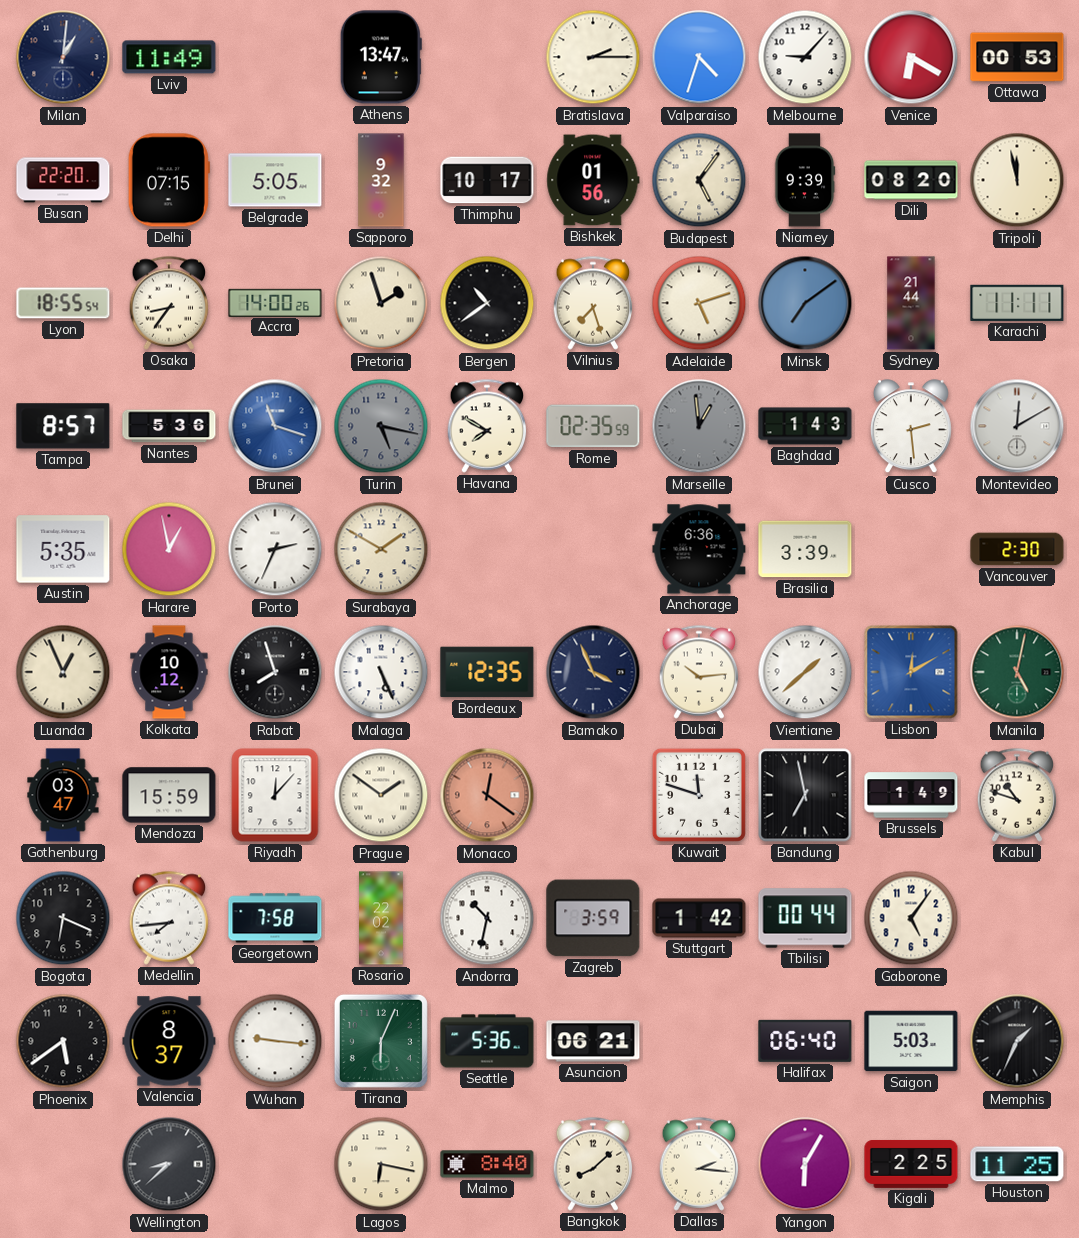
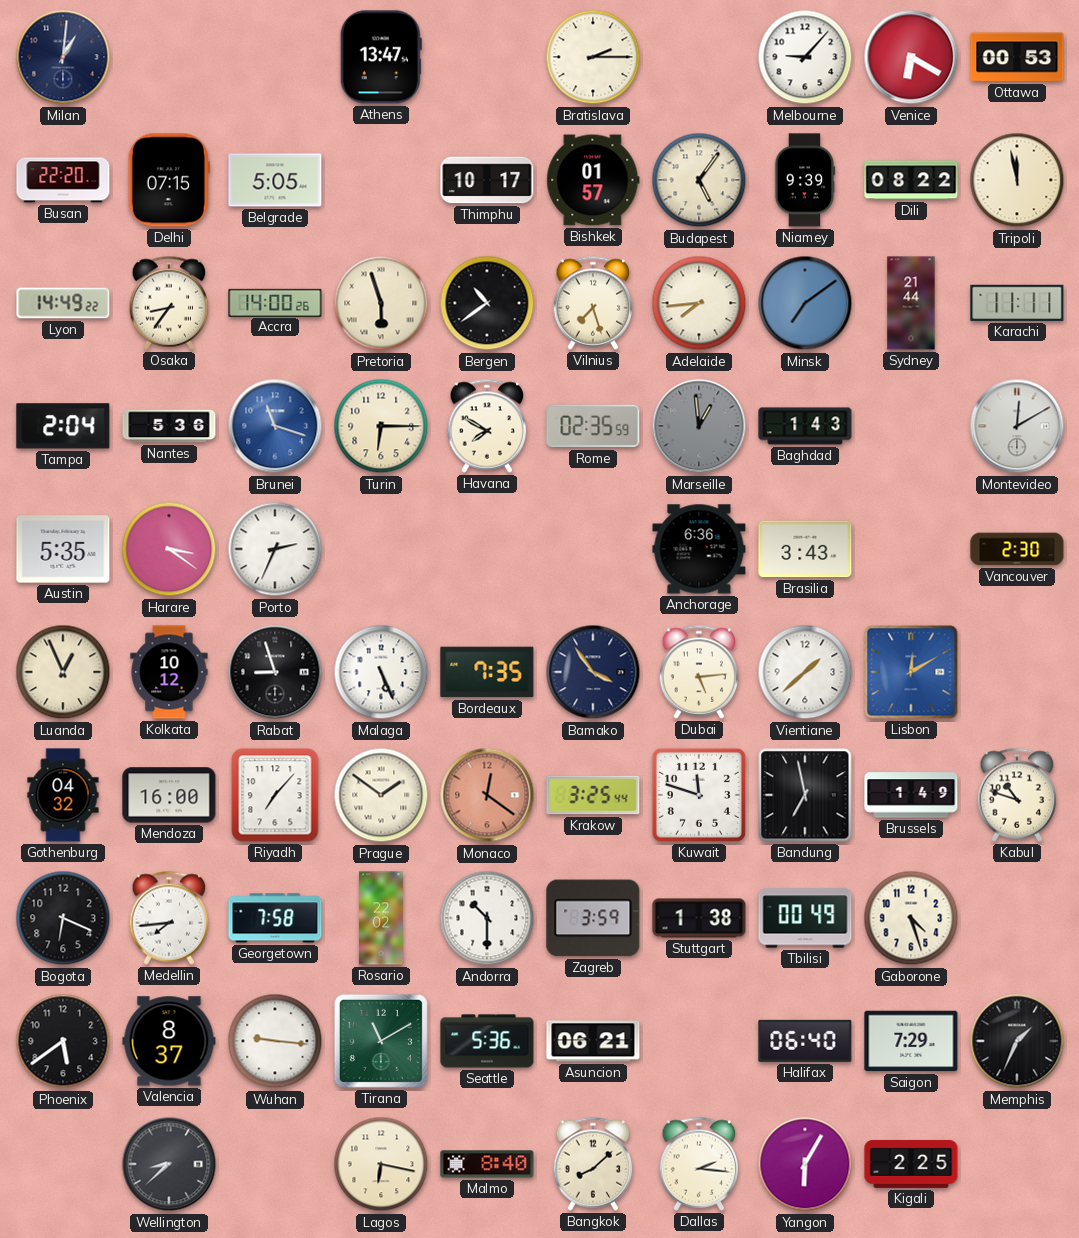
Lviv: 11:49 -> none
Valparaiso: 4:33 -> none
Sapporo: 9:32 -> none
Bishkek: 01:56 -> 01:57
Dili: 08:20 -> 08:22
Lyon: 18:55 -> 14:49
Pretoria: 1:57 -> 5:57
Adelaide: 5:12 -> 7:44
Tampa: 8:57 -> 2:04
Turin: 5:17 -> 6:15
Turin dial: grey -> cream
Cusco: 2:29 -> none
Harare: 12:58 -> 3:21
Surabaya: 1:50 -> none
Brasilia: 3:39 -> 3:43
Rabat: 7:57 -> 8:57
Bordeaux: 12:35 -> 7:35
Bamako: 3:56 -> 3:54
Dubai: 10:14 -> 5:14
Manila: 5:02 -> none
Gothenburg: 03:47 -> 04:32
Mendoza: 15:59 -> 16:00
Riyadh: 12:07 -> 7:07
Krakow: none -> 3:25
Andorra: 10:32 -> 10:30
Stuttgart: 1:42 -> 1:38
Tbilisi: 00:44 -> 00:49
Gaborone: 5:06 -> 4:27
Tirana: 6:04 -> 11:10
Saigon: 5:03 -> 7:29
Houston: 11:25 -> none
